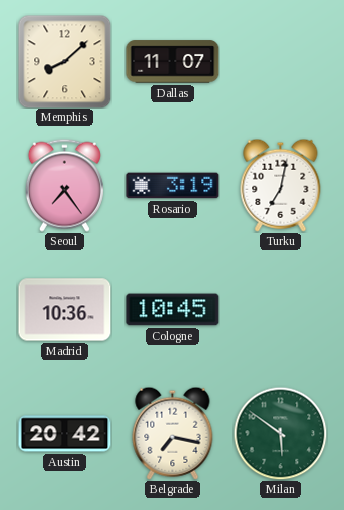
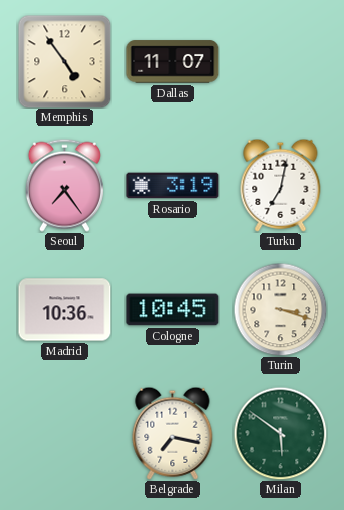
Memphis: 8:08 -> 4:54
Turin: none -> 3:18
Austin: 20:42 -> none
